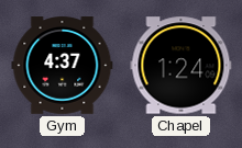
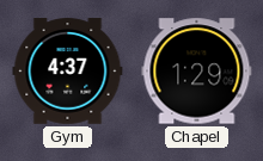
Chapel: 1:24 -> 1:29
